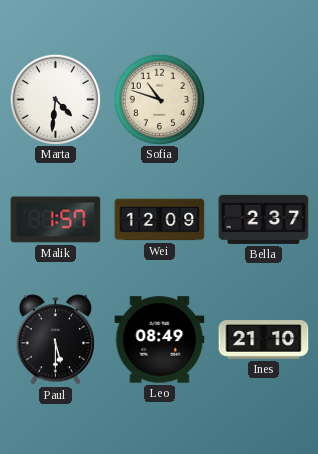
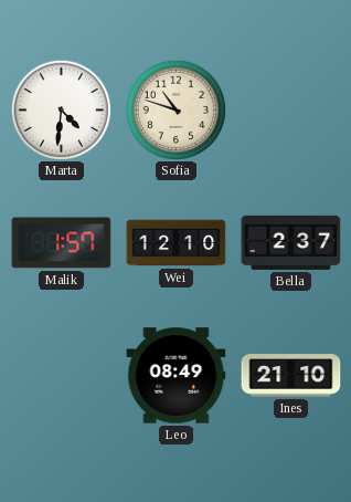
Wei: 12:09 -> 12:10
Paul: 5:30 -> none
